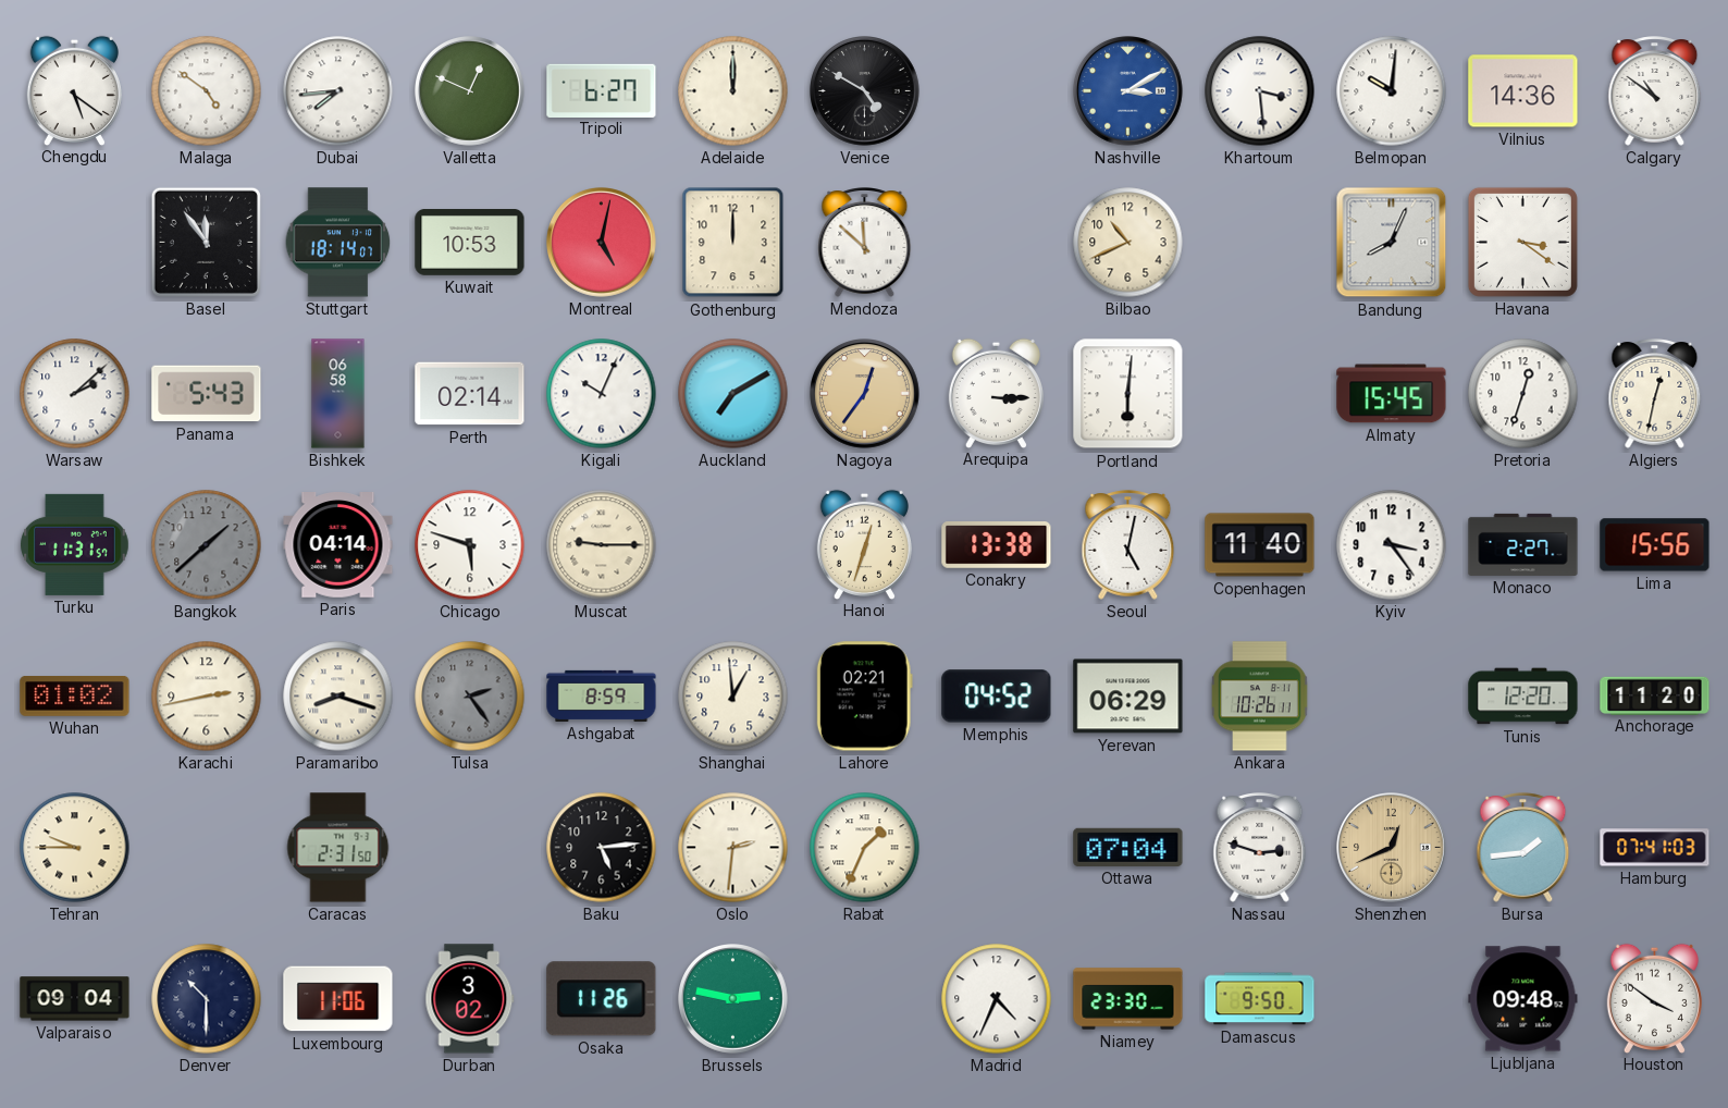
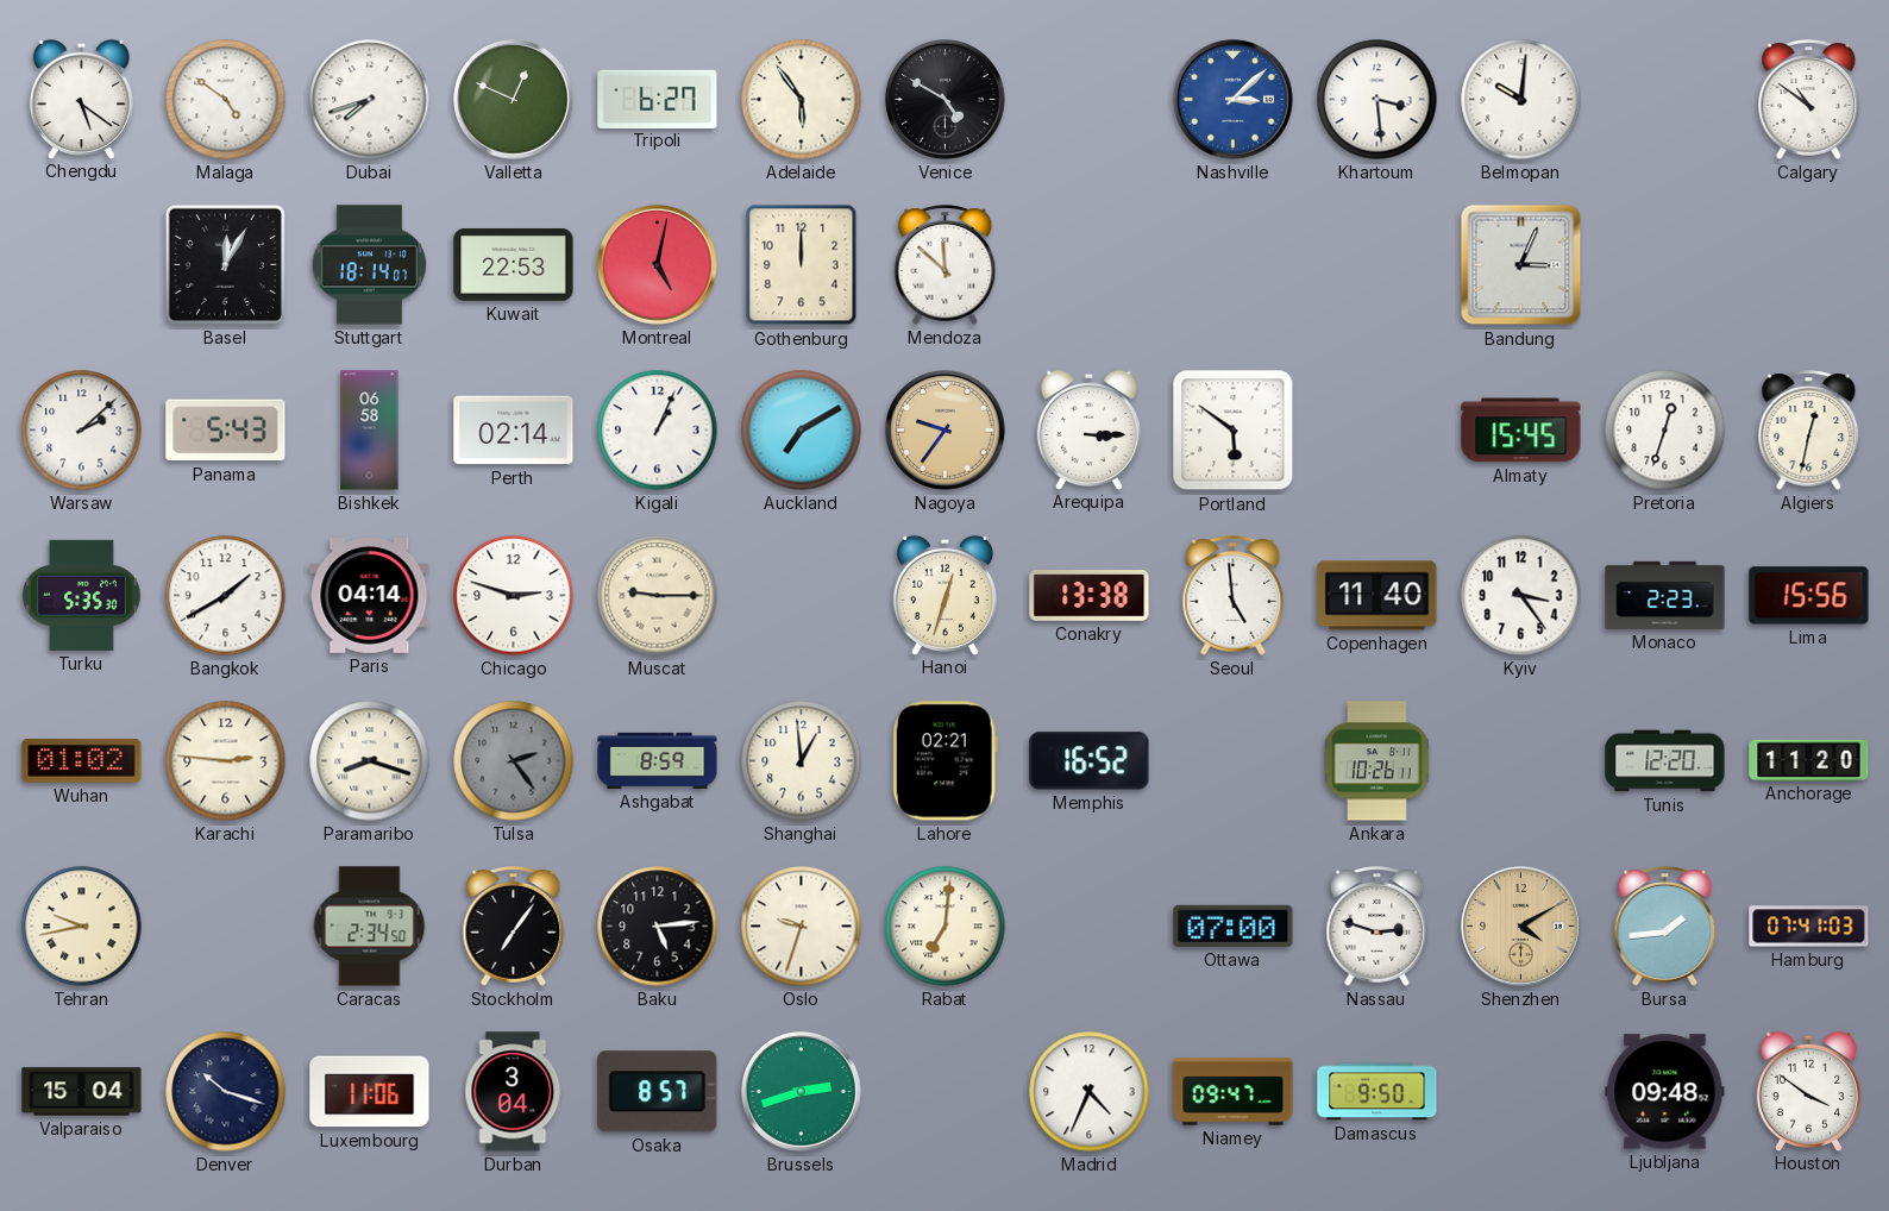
Dubai: 7:44 -> 7:42
Adelaide: 12:00 -> 5:54
Nashville: 3:10 -> 3:08
Vilnius: 14:36 -> none
Basel: 11:54 -> 12:05
Kuwait: 10:53 -> 22:53
Bilbao: 10:41 -> none
Bandung: 8:04 -> 3:04
Havana: 3:21 -> none
Kigali: 10:04 -> 1:04
Nagoya: 12:36 -> 9:36
Portland: 6:01 -> 5:51
Turku: 11:31 -> 5:35
Bangkok: 1:38 -> 1:40
Bangkok dial: grey -> white
Chicago: 5:48 -> 2:48
Seoul: 5:02 -> 4:59
Monaco: 2:27 -> 2:23
Karachi: 2:43 -> 2:46
Memphis: 04:52 -> 16:52
Yerevan: 06:29 -> none
Tehran: 9:45 -> 9:43
Caracas: 2:31 -> 2:34
Stockholm: none -> 7:06
Oslo: 2:31 -> 9:33
Rabat: 1:34 -> 7:01
Ottawa: 07:04 -> 07:00
Shenzhen: 12:41 -> 4:10
Valparaiso: 09:04 -> 15:04
Denver: 10:30 -> 10:18
Durban: 3:02 -> 3:04
Osaka: 11:26 -> 8:57
Brussels: 2:47 -> 2:42
Niamey: 23:30 -> 09:47
